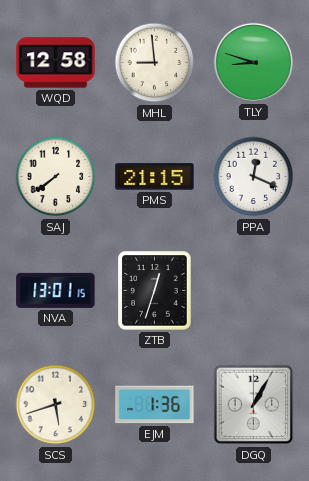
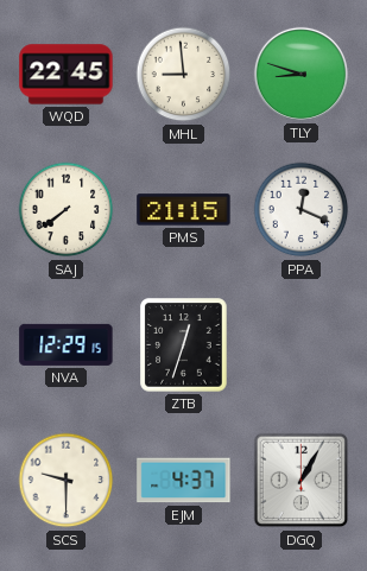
WQD: 12:58 -> 22:45
NVA: 13:01 -> 12:29
SCS: 5:42 -> 9:30
EJM: 1:36 -> 4:37
